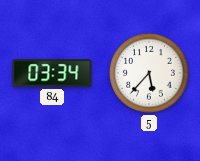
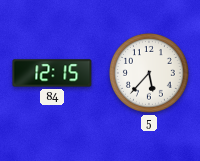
84: 03:34 -> 12:15
